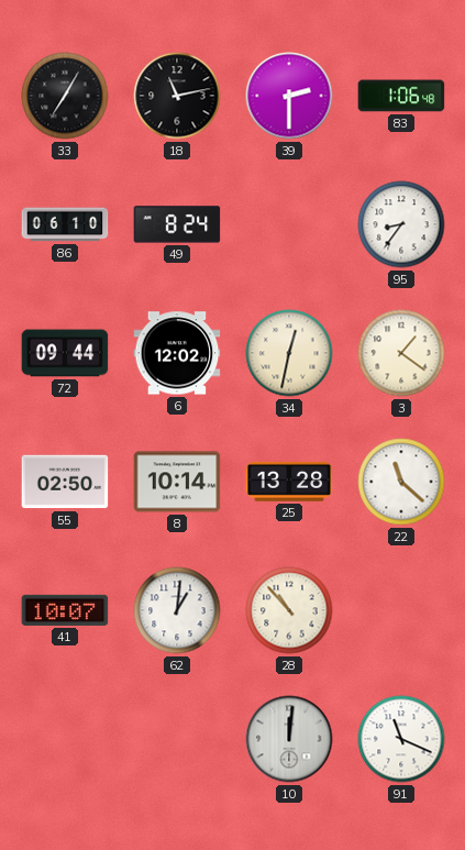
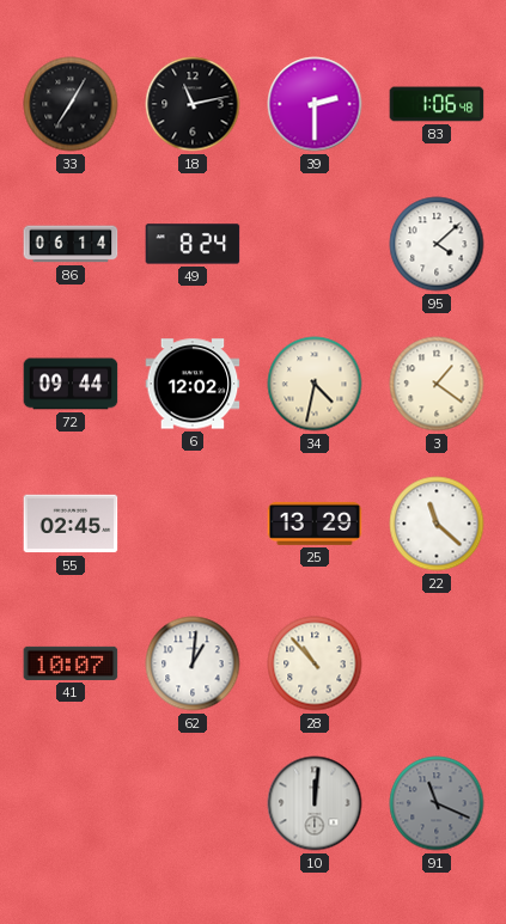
86: 06:10 -> 06:14
95: 8:36 -> 4:08
34: 12:32 -> 4:32
55: 02:50 -> 02:45
8: 10:14 -> none
25: 13:28 -> 13:29
91 dial: white -> grey
